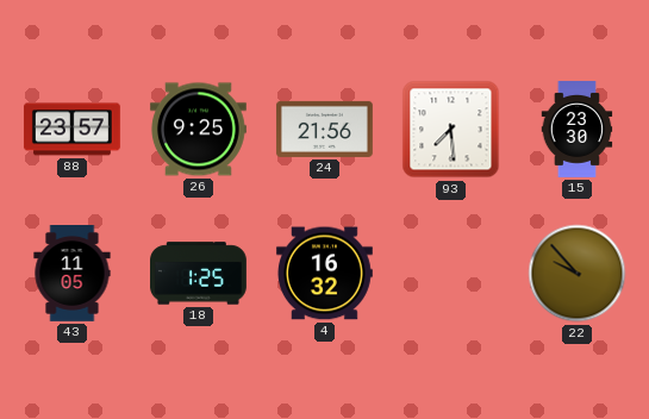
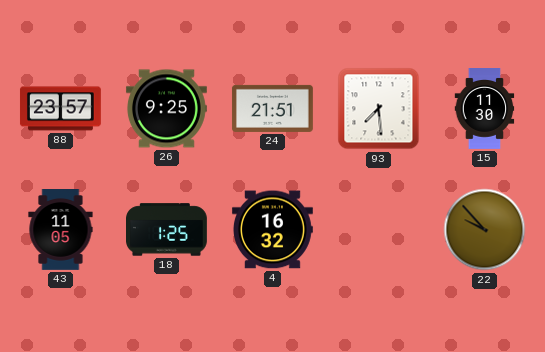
24: 21:56 -> 21:51
15: 23:30 -> 11:30
